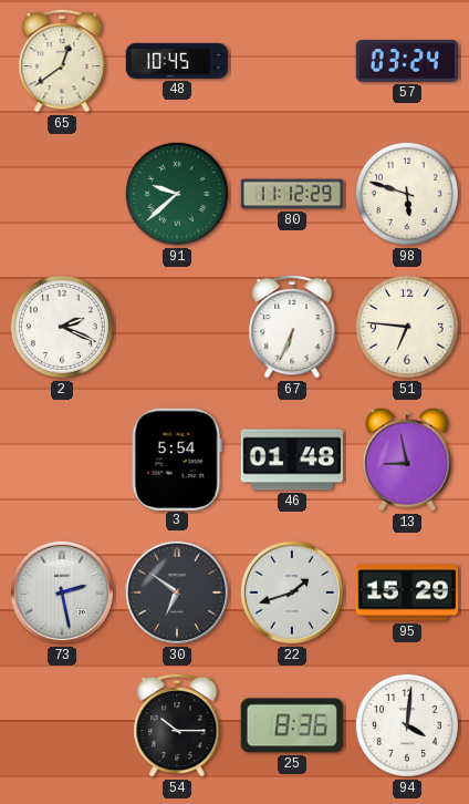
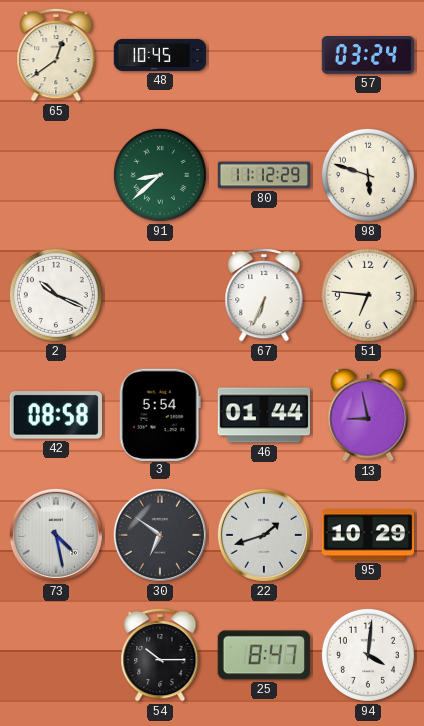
91: 9:38 -> 8:38
2: 2:19 -> 10:19
42: none -> 08:58
46: 01:48 -> 01:44
73: 2:28 -> 4:28
95: 15:29 -> 10:29
25: 8:36 -> 8:47
